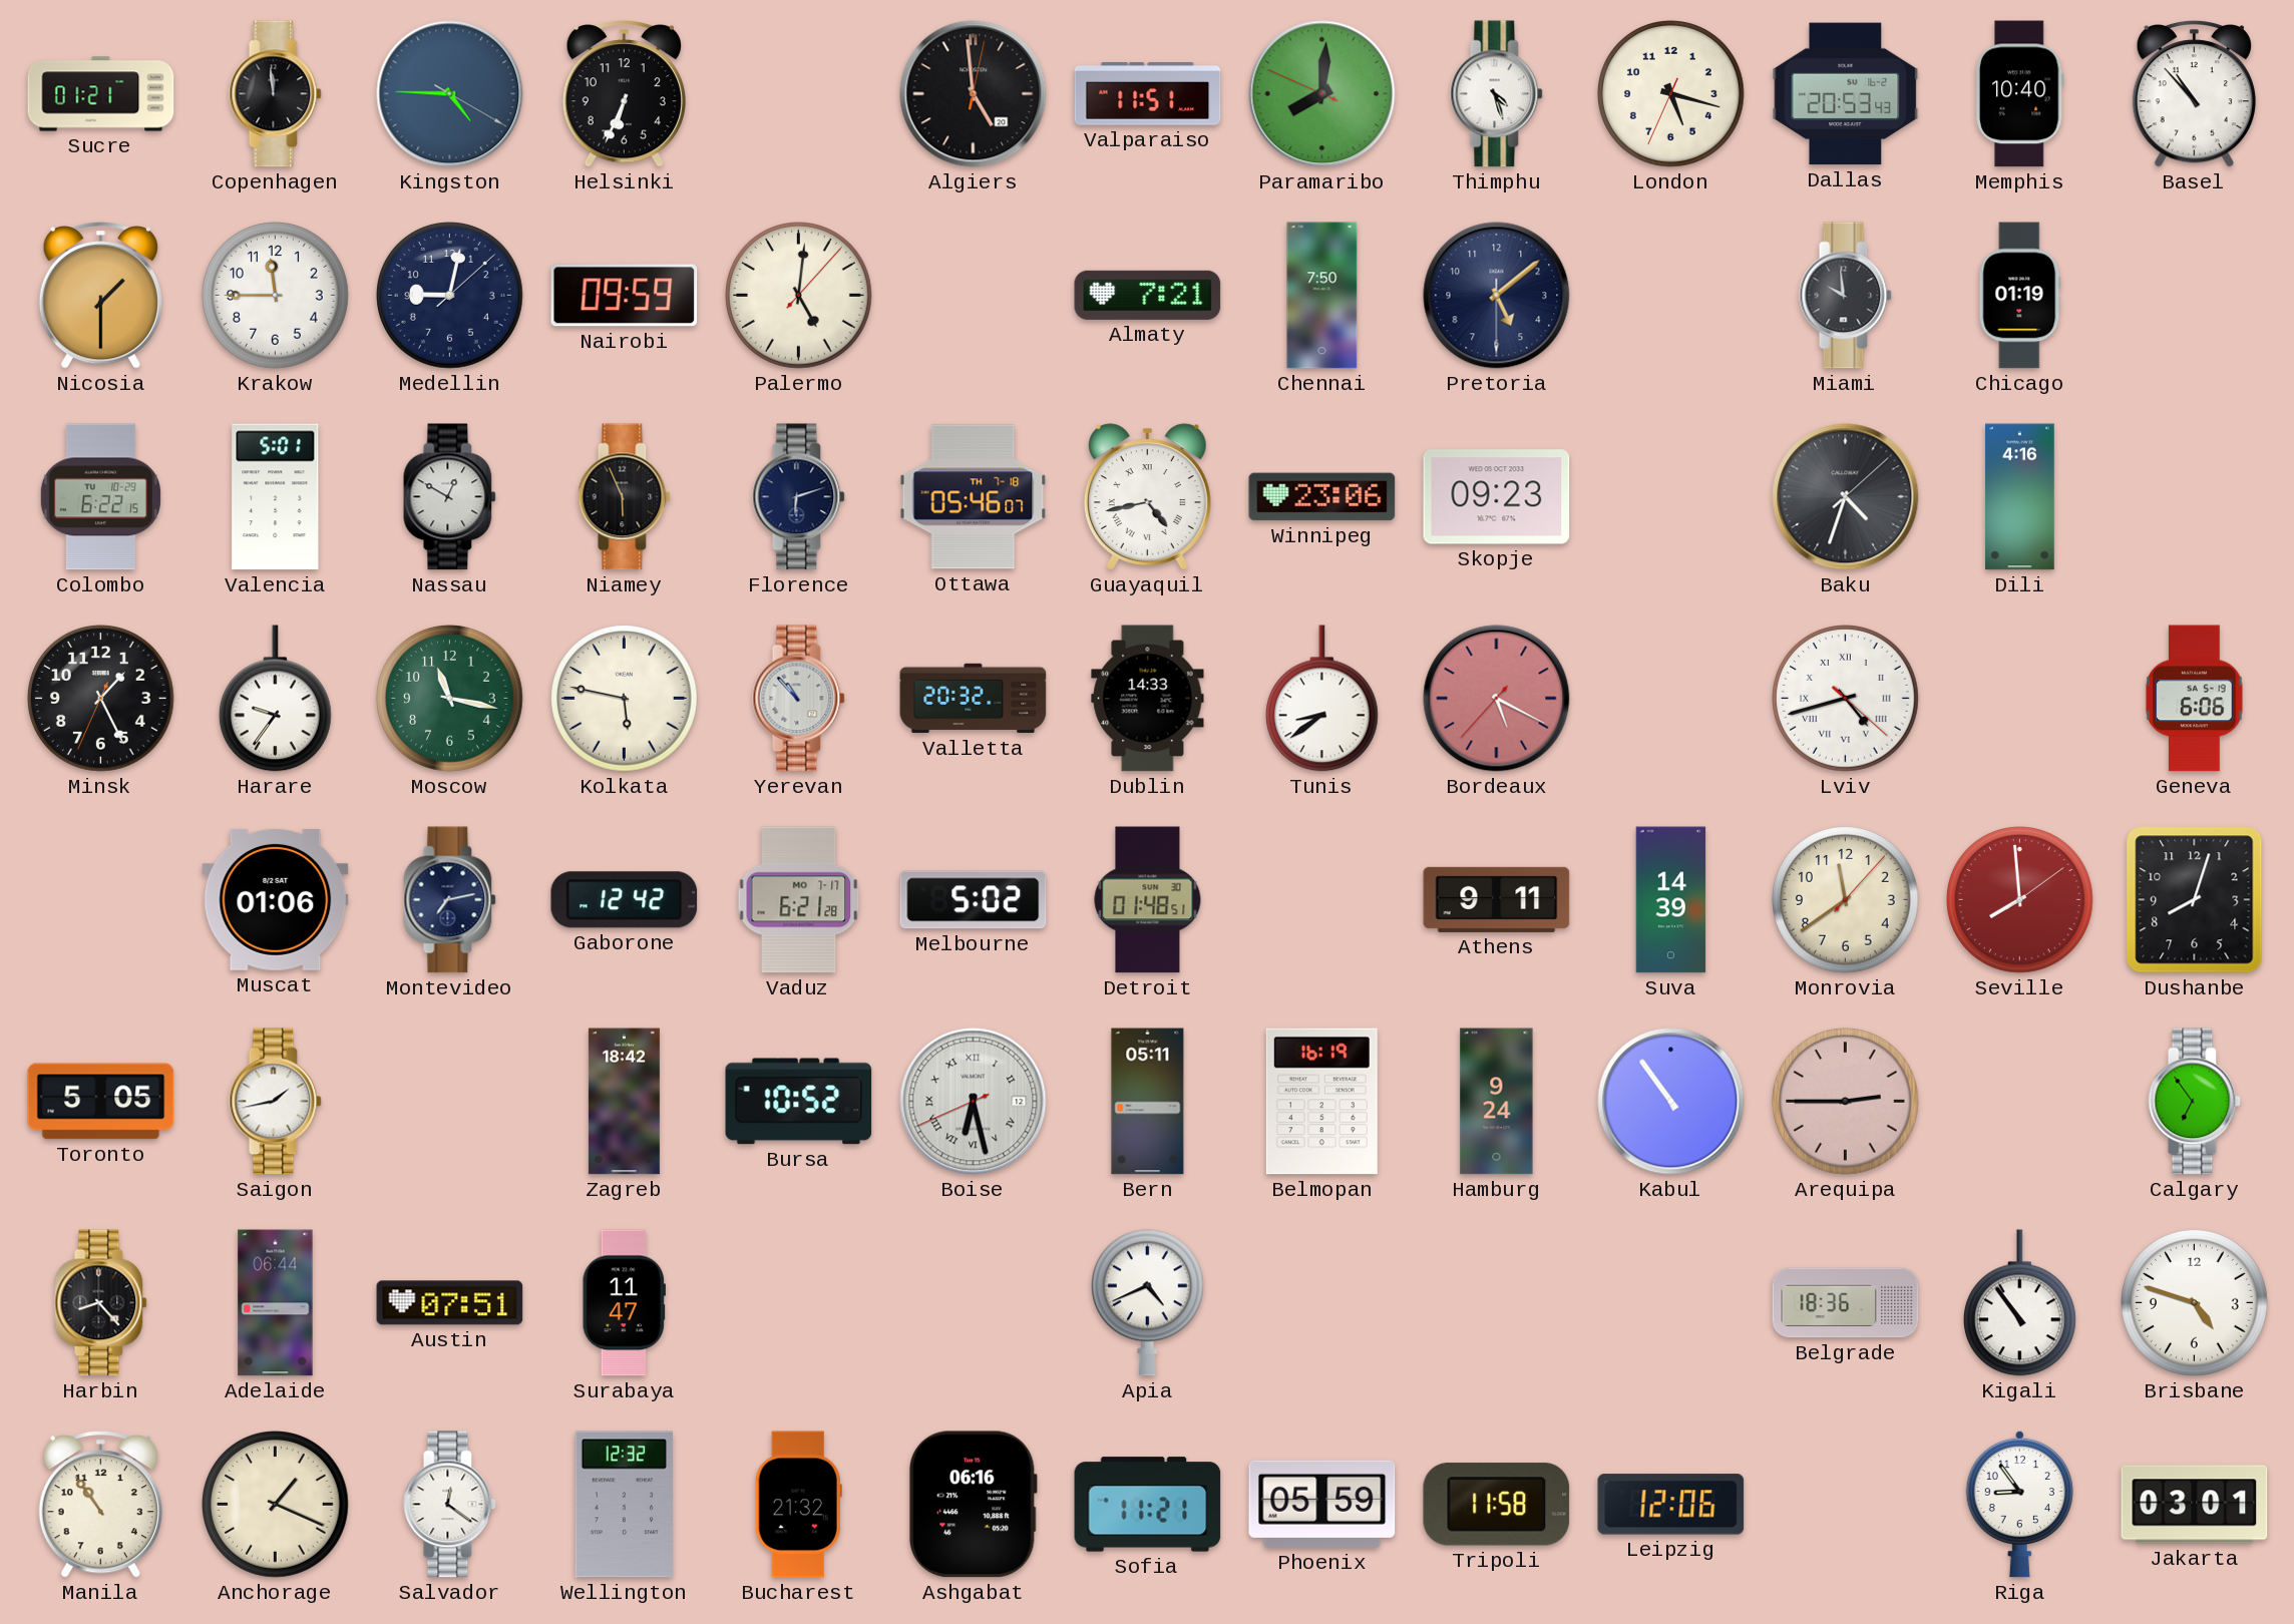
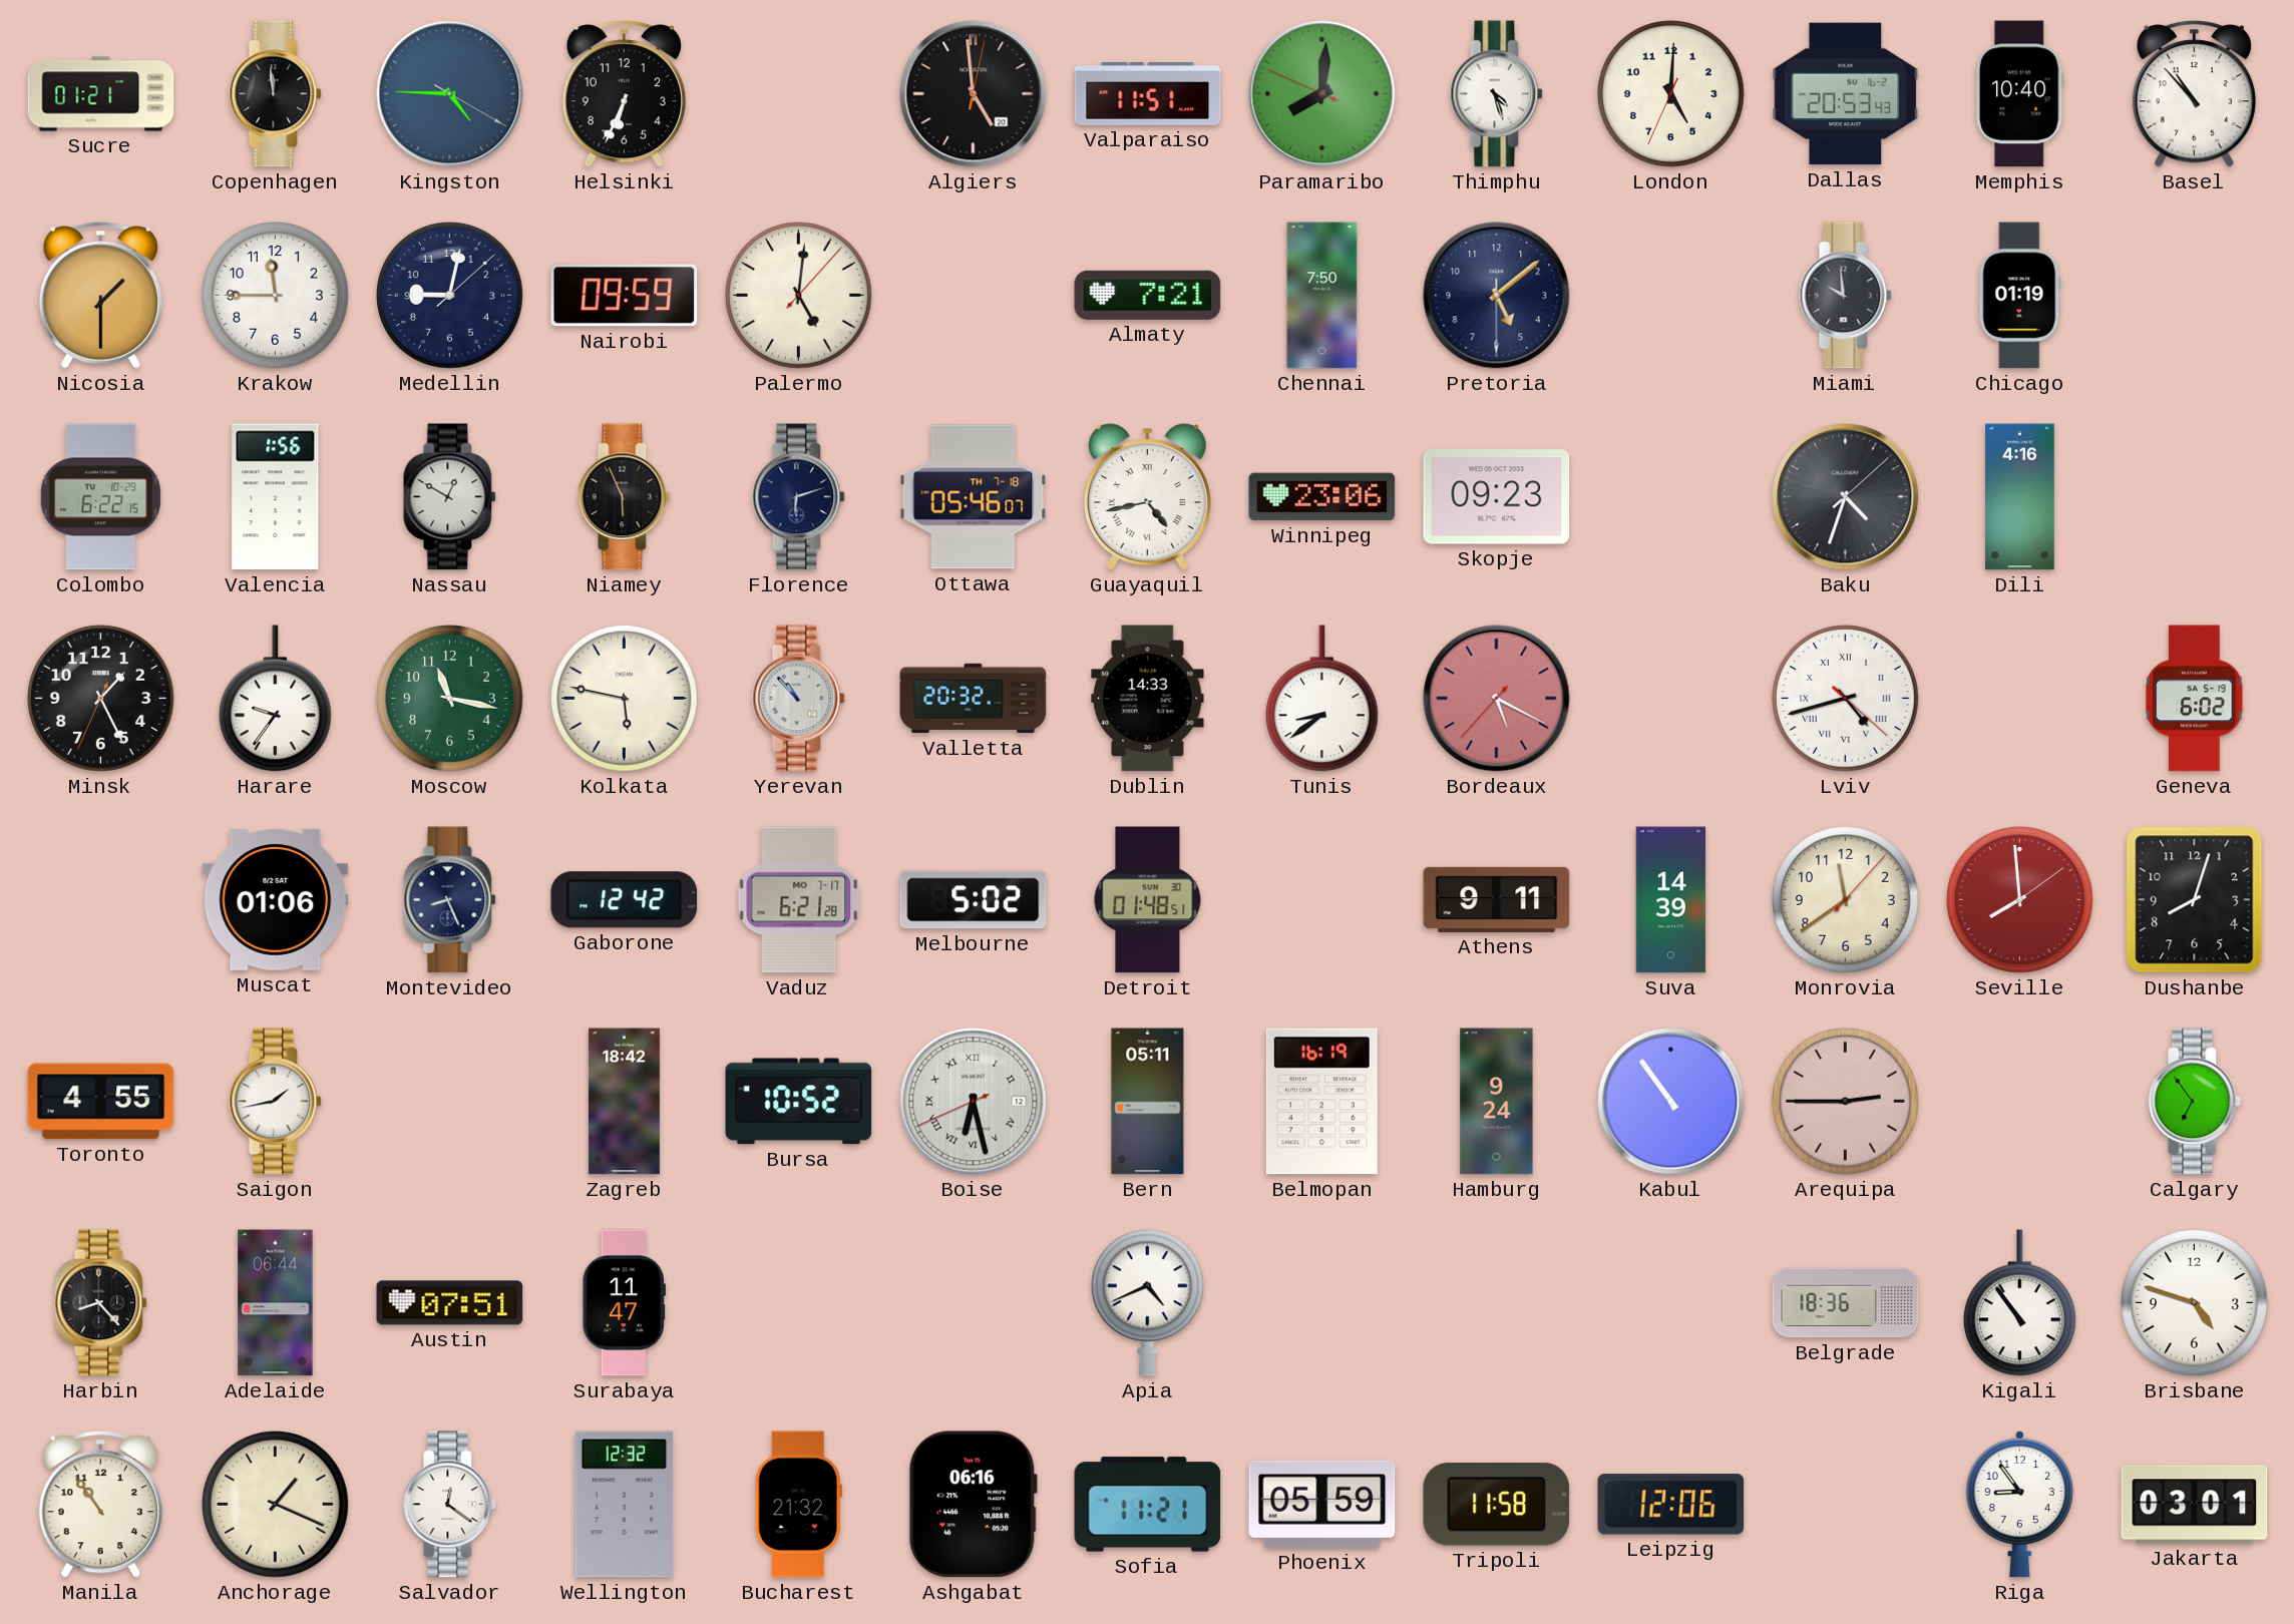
London: 5:17 -> 5:00
Valencia: 5:01 -> 1:56
Geneva: 6:06 -> 6:02
Montevideo: 7:13 -> 8:26
Toronto: 5:05 -> 4:55
